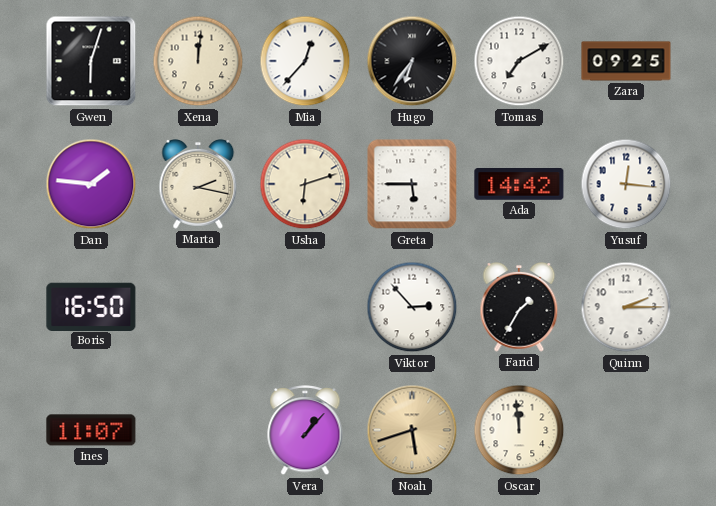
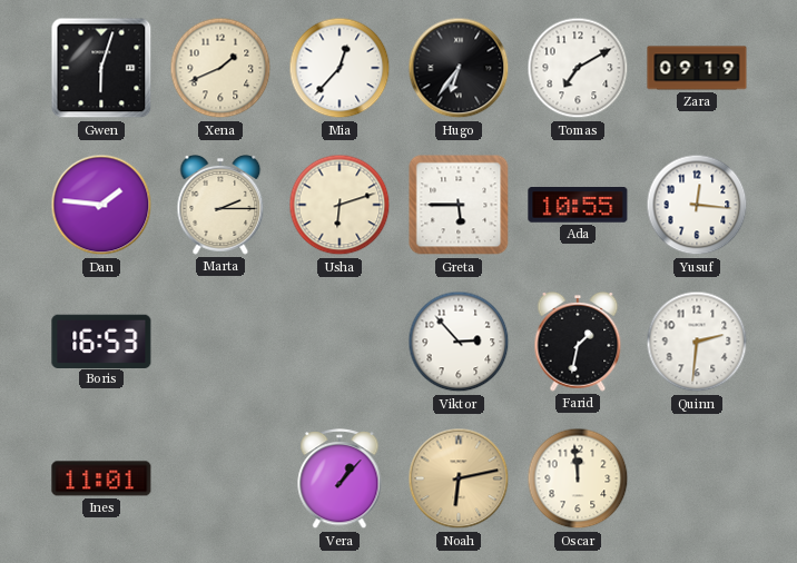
Xena: 12:01 -> 1:41
Zara: 09:25 -> 09:19
Marta: 2:17 -> 2:15
Ada: 14:42 -> 10:55
Boris: 16:50 -> 16:53
Farid: 1:35 -> 1:32
Quinn: 2:15 -> 2:31
Ines: 11:07 -> 11:01
Noah: 5:42 -> 6:13
